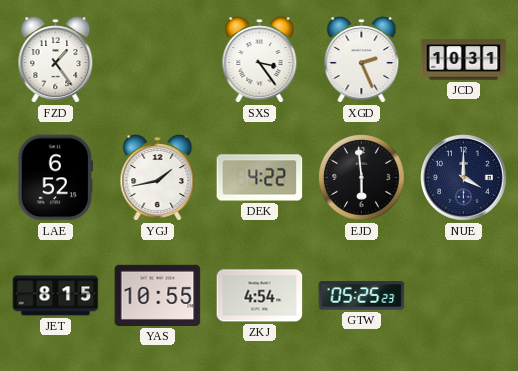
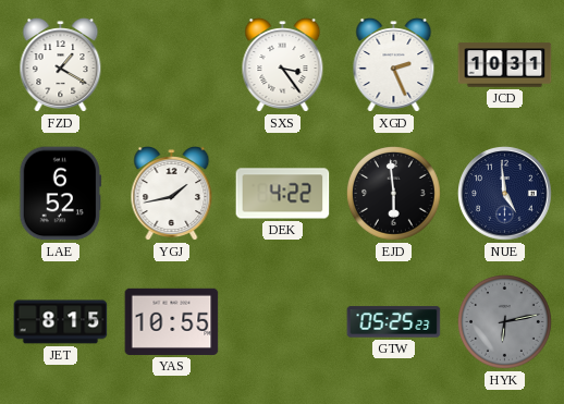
FZD: 1:24 -> 1:20
NUE: 4:00 -> 4:59
ZKJ: 4:54 -> none
HYK: none -> 6:13
